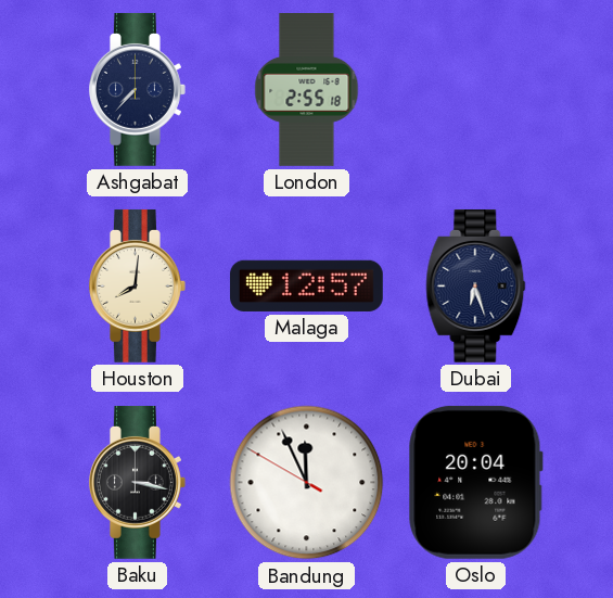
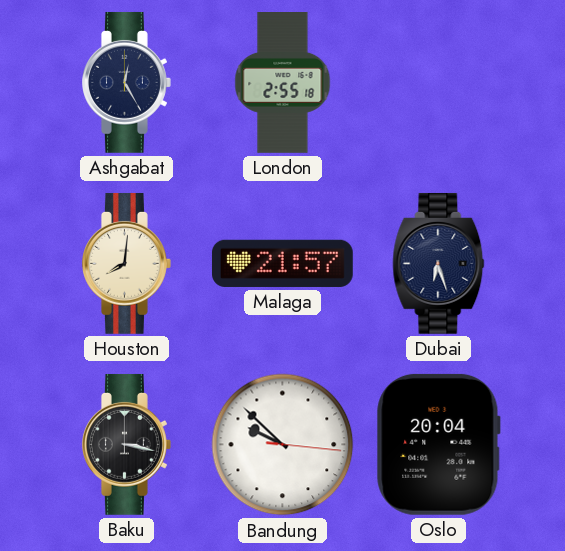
Ashgabat: 7:37 -> 12:25
Malaga: 12:57 -> 21:57
Bandung: 11:55 -> 9:52
